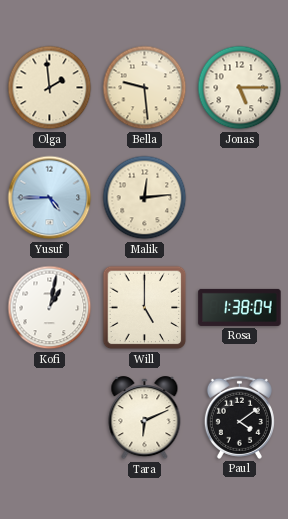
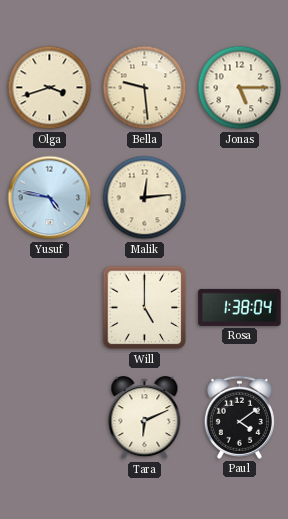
Olga: 1:59 -> 3:42
Yusuf: 4:45 -> 4:47
Kofi: 1:02 -> none
